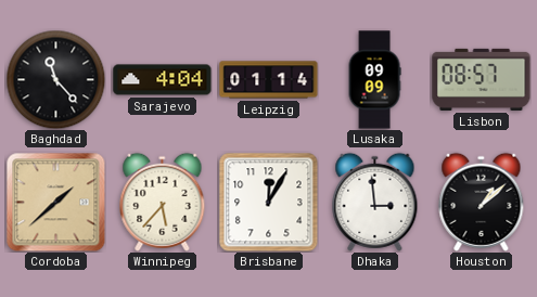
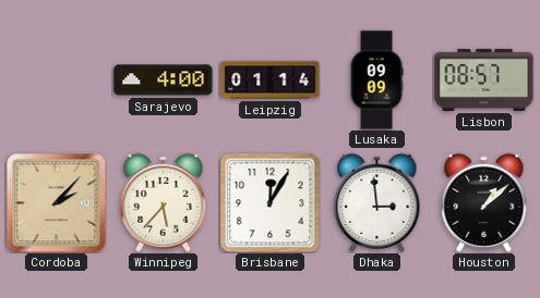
Baghdad: 11:23 -> none
Sarajevo: 4:04 -> 4:00
Cordoba: 1:38 -> 2:07
